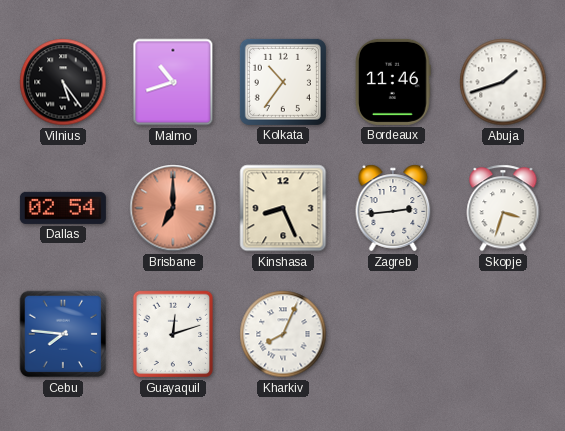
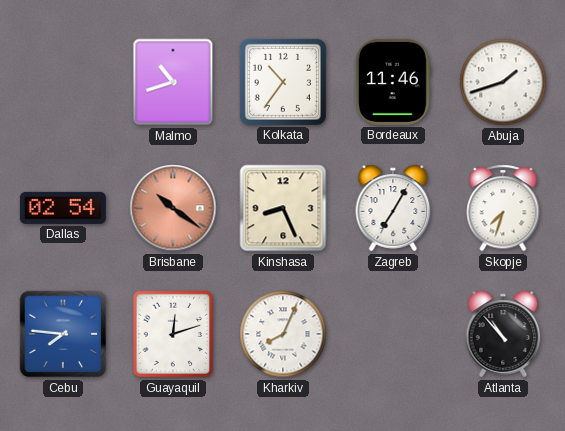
Vilnius: 5:24 -> none
Brisbane: 7:00 -> 10:21
Zagreb: 2:44 -> 7:05
Skopje: 3:33 -> 7:33
Atlanta: none -> 10:53
